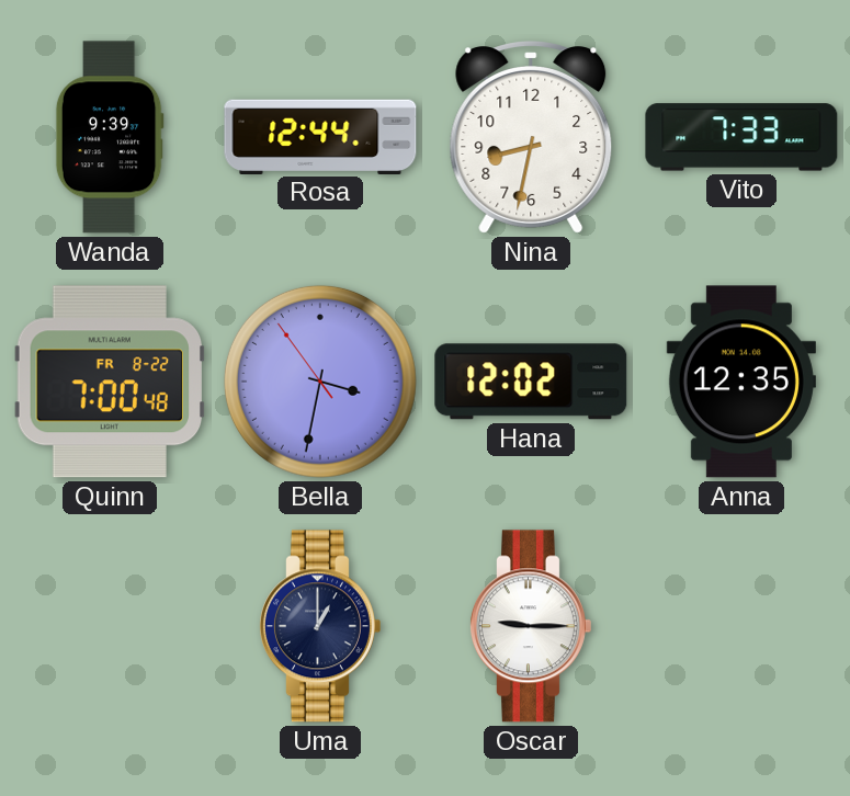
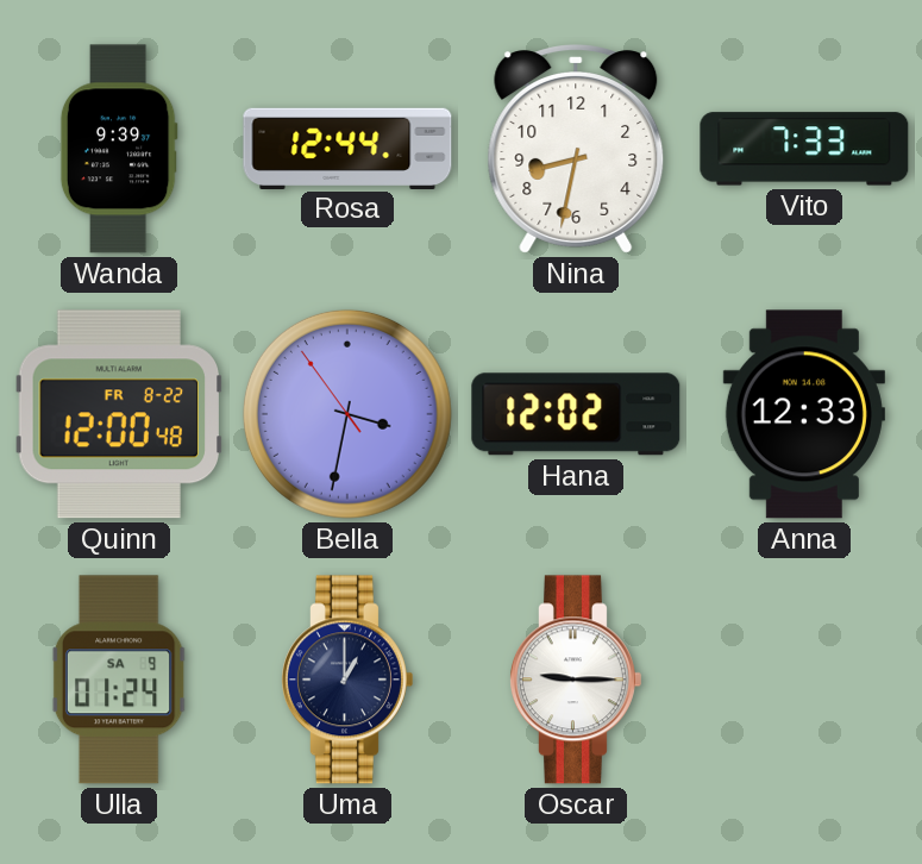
Quinn: 7:00 -> 12:00
Anna: 12:35 -> 12:33
Ulla: none -> 01:24
